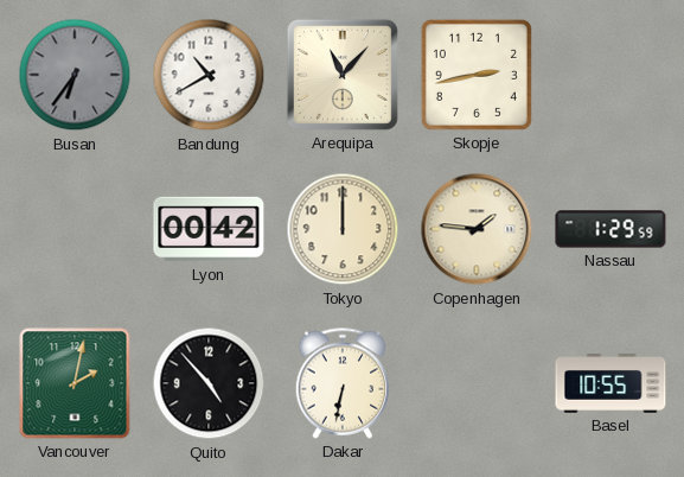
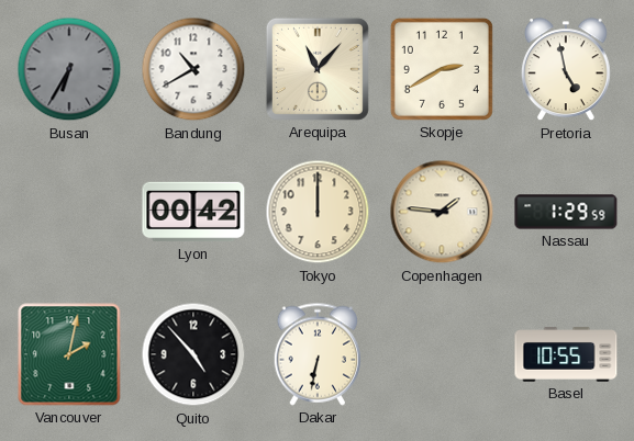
Busan: 6:36 -> 6:35
Skopje: 2:43 -> 2:40
Pretoria: none -> 4:58
